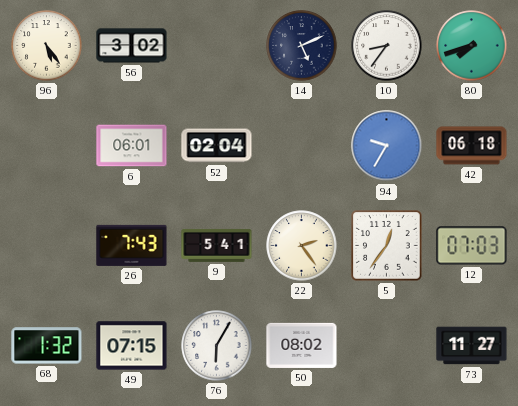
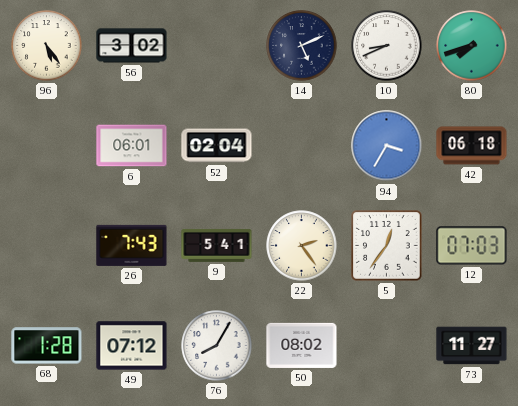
10: 8:36 -> 8:41
94: 9:35 -> 3:35
68: 1:32 -> 1:28
49: 07:15 -> 07:12
76: 6:05 -> 8:05
